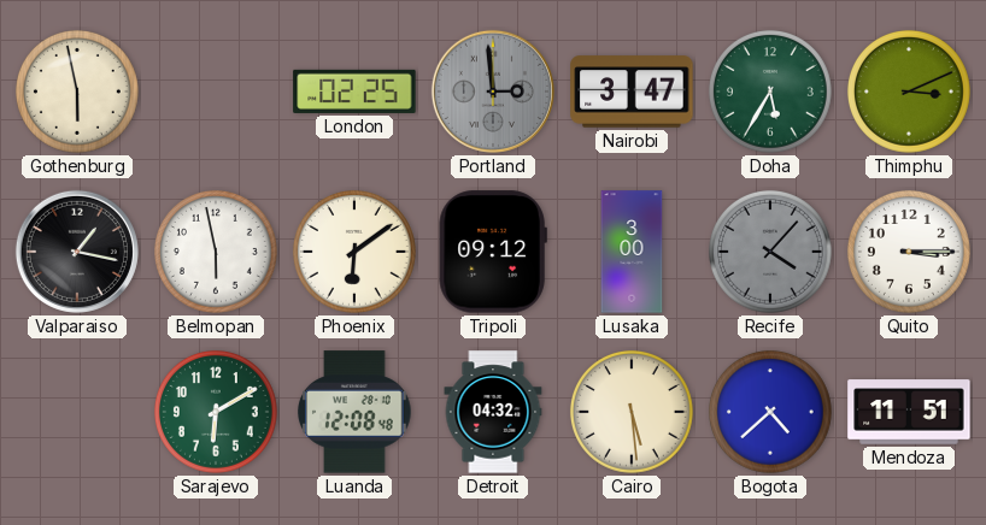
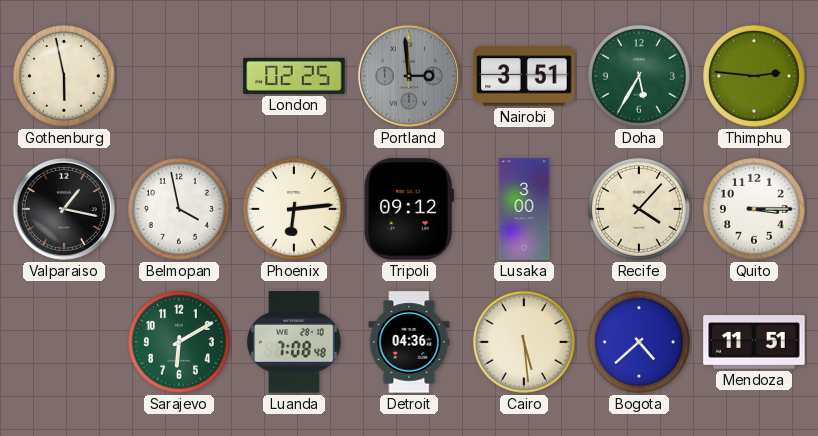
Nairobi: 3:47 -> 3:51
Thimphu: 3:11 -> 2:46
Belmopan: 5:58 -> 3:58
Phoenix: 6:09 -> 6:14
Recife dial: grey -> cream
Luanda: 12:08 -> 7:08
Detroit: 04:32 -> 04:36
